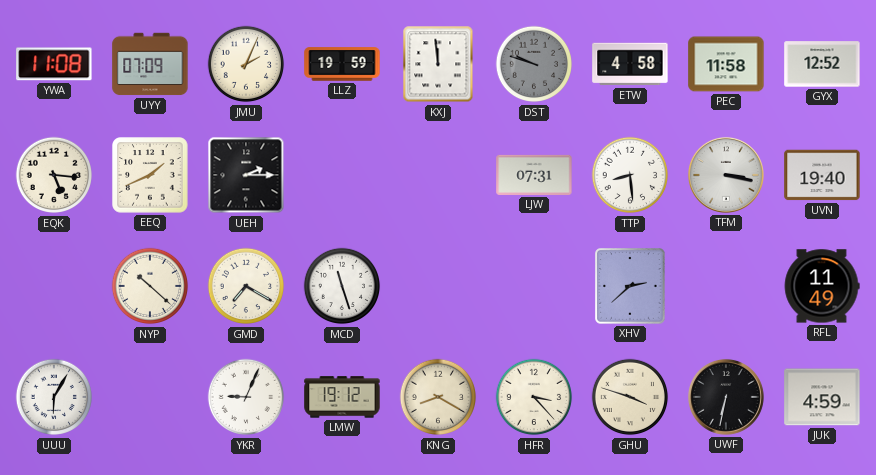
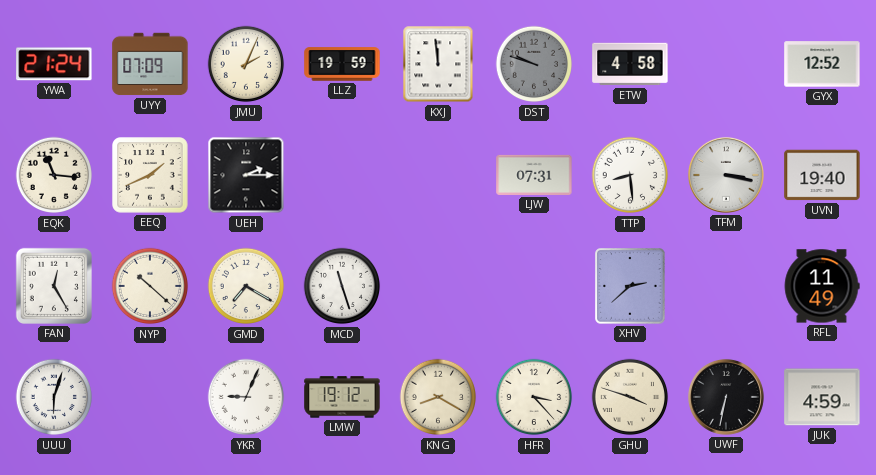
YWA: 11:08 -> 21:24
PEC: 11:58 -> none
EQK: 5:16 -> 11:16
FAN: none -> 12:25
UUU: 6:05 -> 6:03
